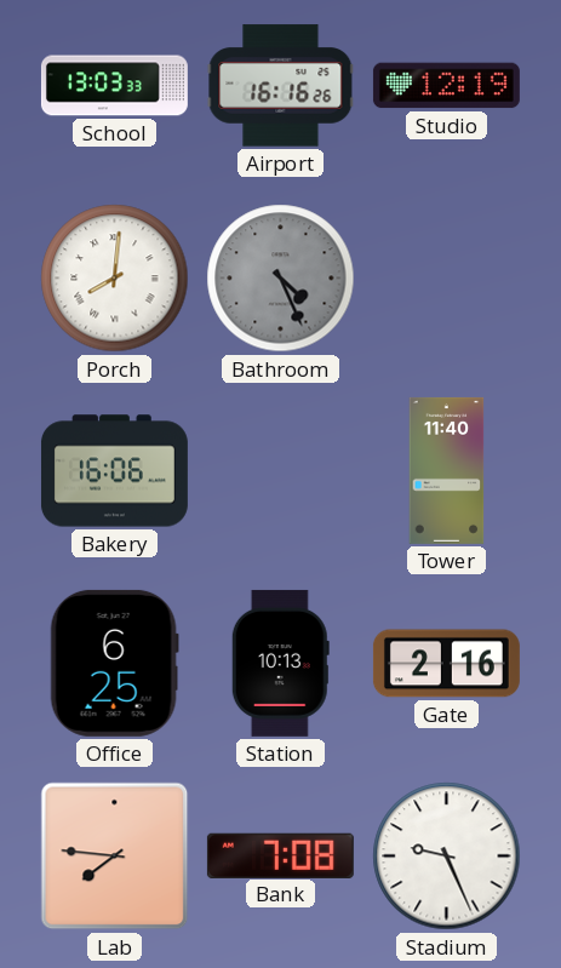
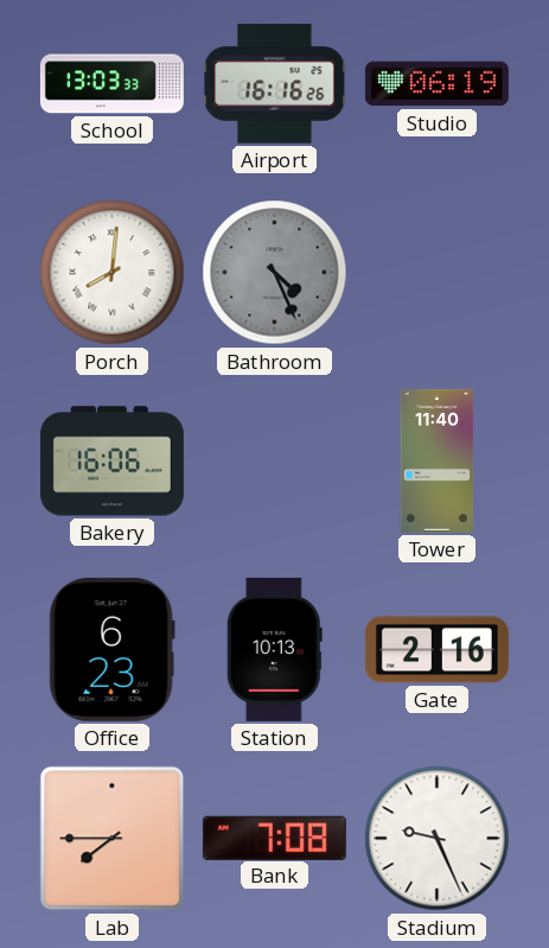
Studio: 12:19 -> 06:19
Office: 6:25 -> 6:23
Lab: 7:46 -> 7:45
